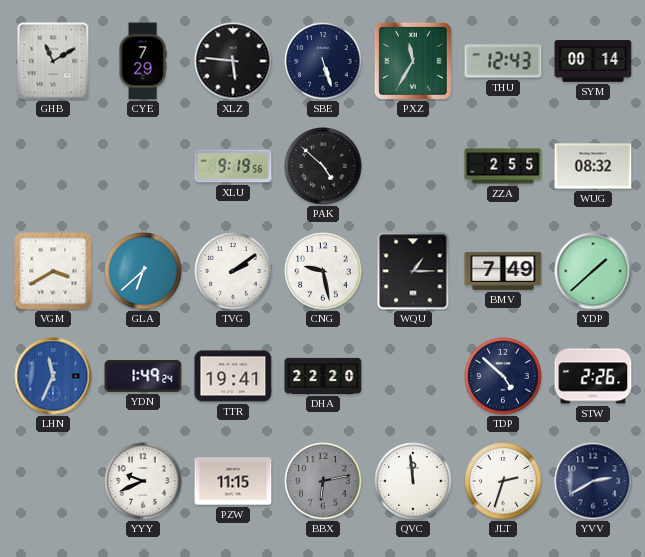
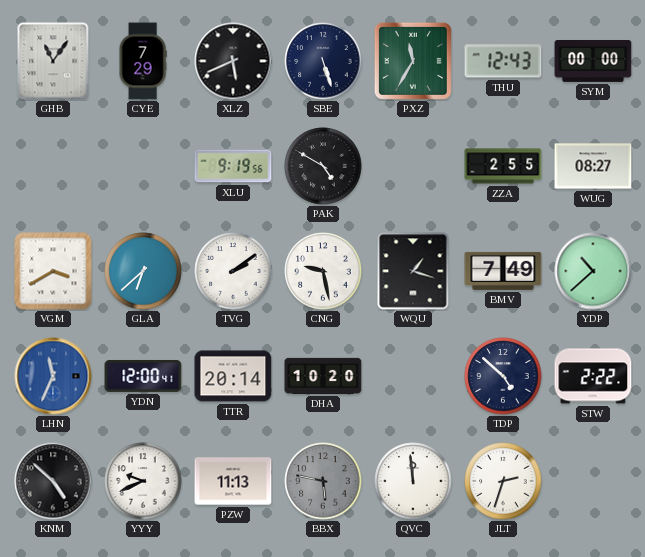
GHB: 11:10 -> 11:06
XLZ: 5:46 -> 5:41
SYM: 00:14 -> 00:00
PAK: 4:52 -> 4:50
WUG: 08:32 -> 08:27
WQU: 1:15 -> 1:18
YDP: 1:38 -> 10:38
YDN: 1:49 -> 12:00
TTR: 19:41 -> 20:14
DHA: 22:20 -> 10:20
STW: 2:26 -> 2:22
KNM: none -> 4:52
PZW: 11:15 -> 11:13
BBX: 6:13 -> 5:47
YVV: 2:40 -> none
